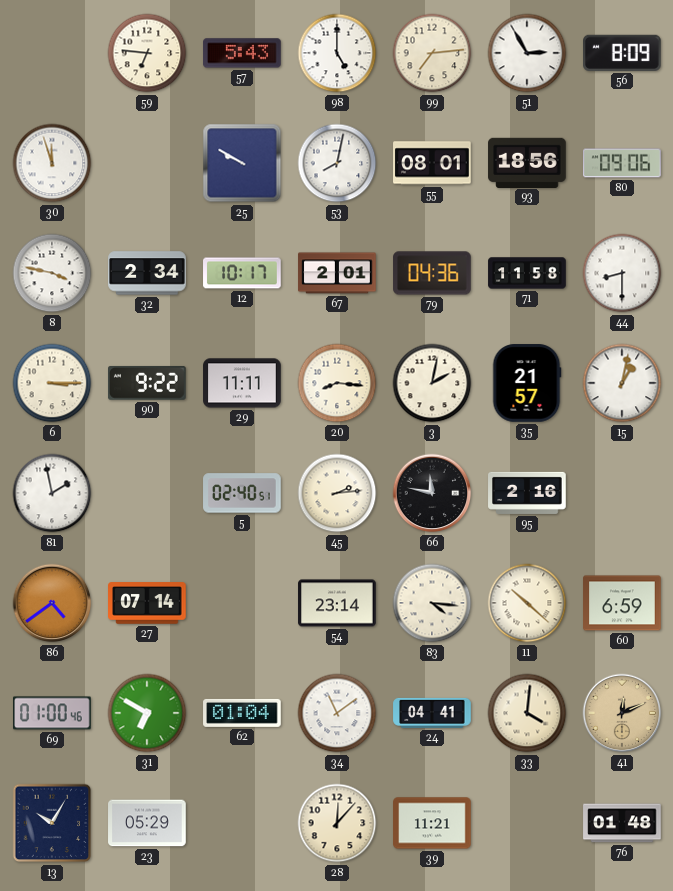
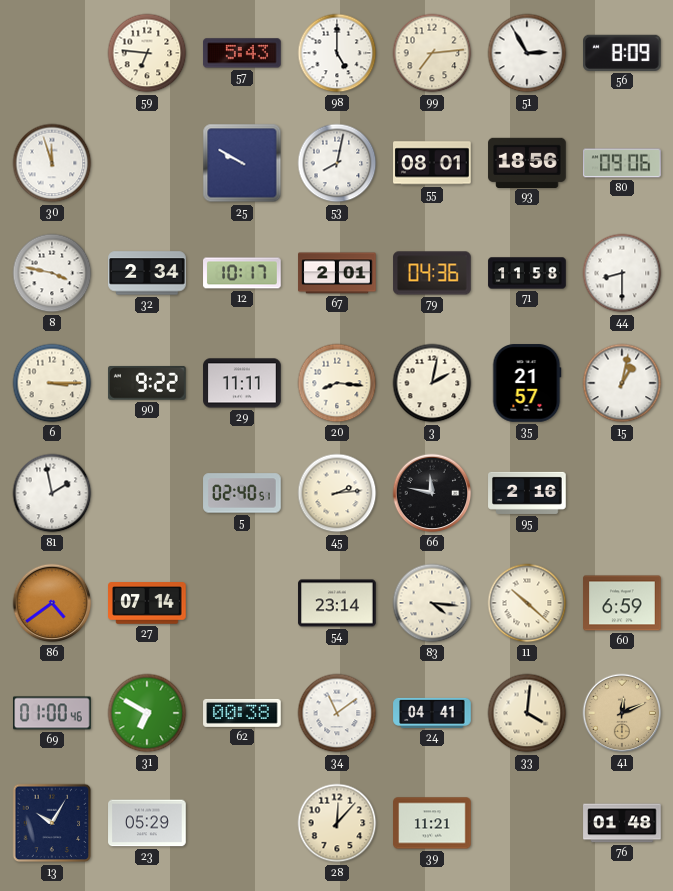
62: 01:04 -> 00:38
